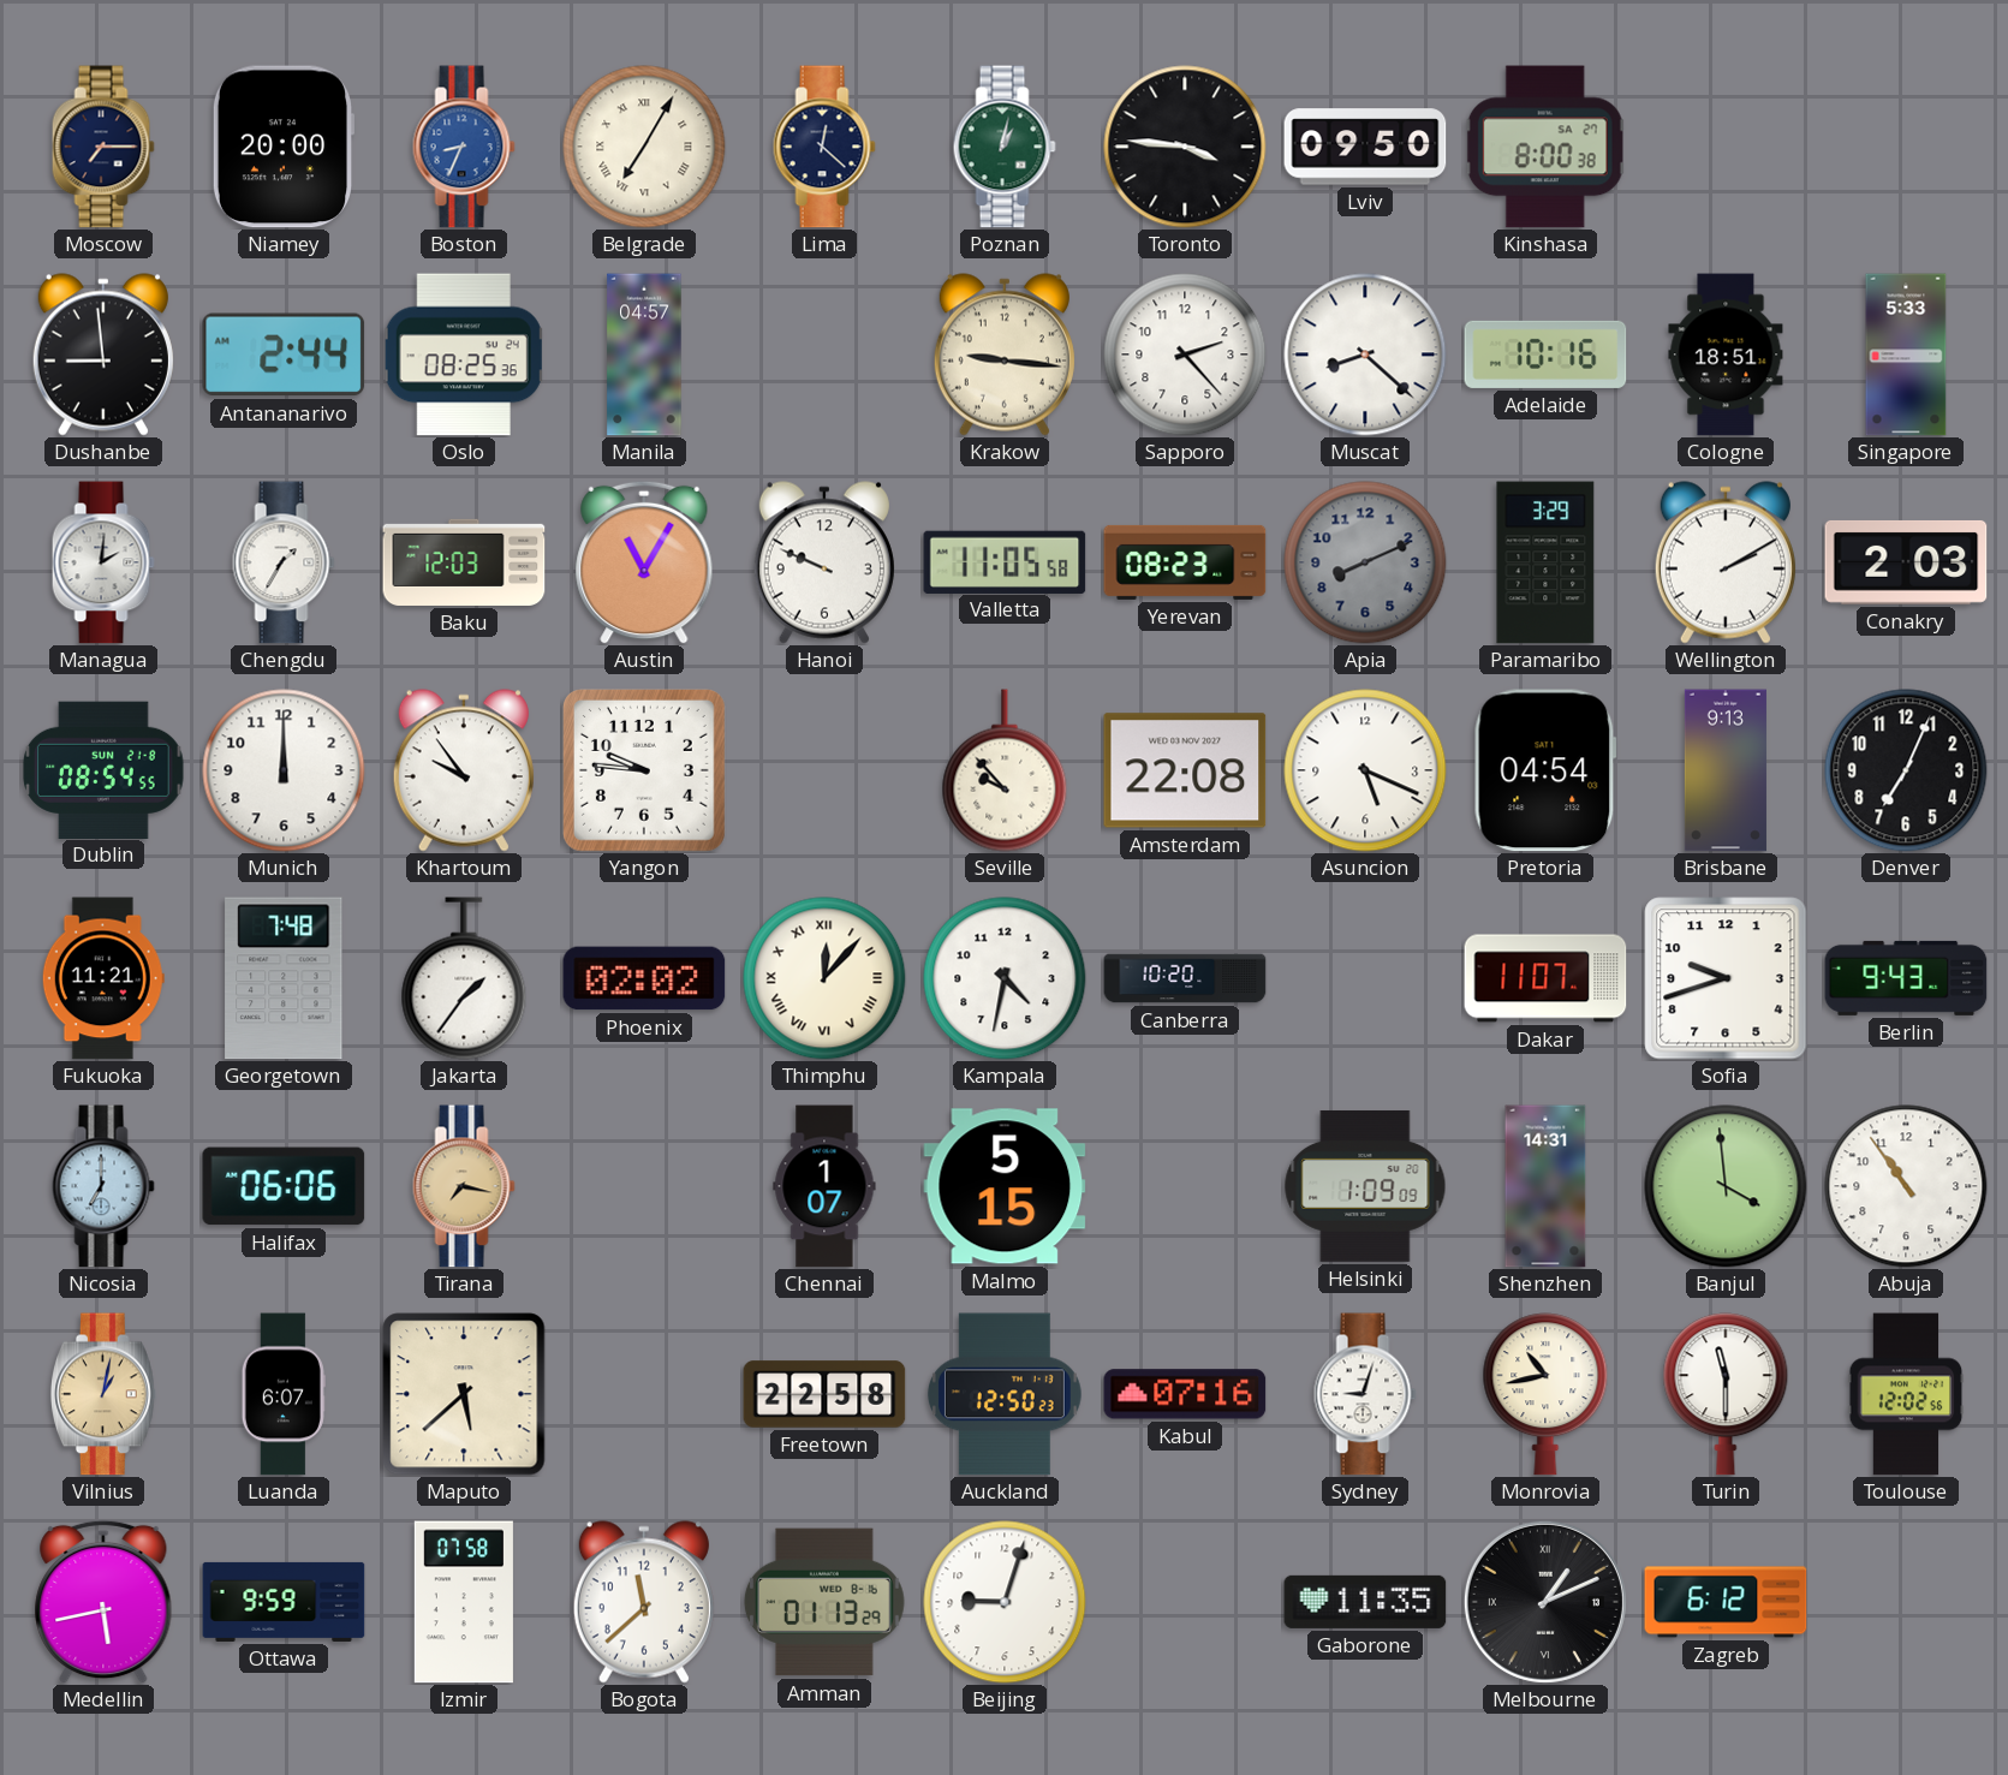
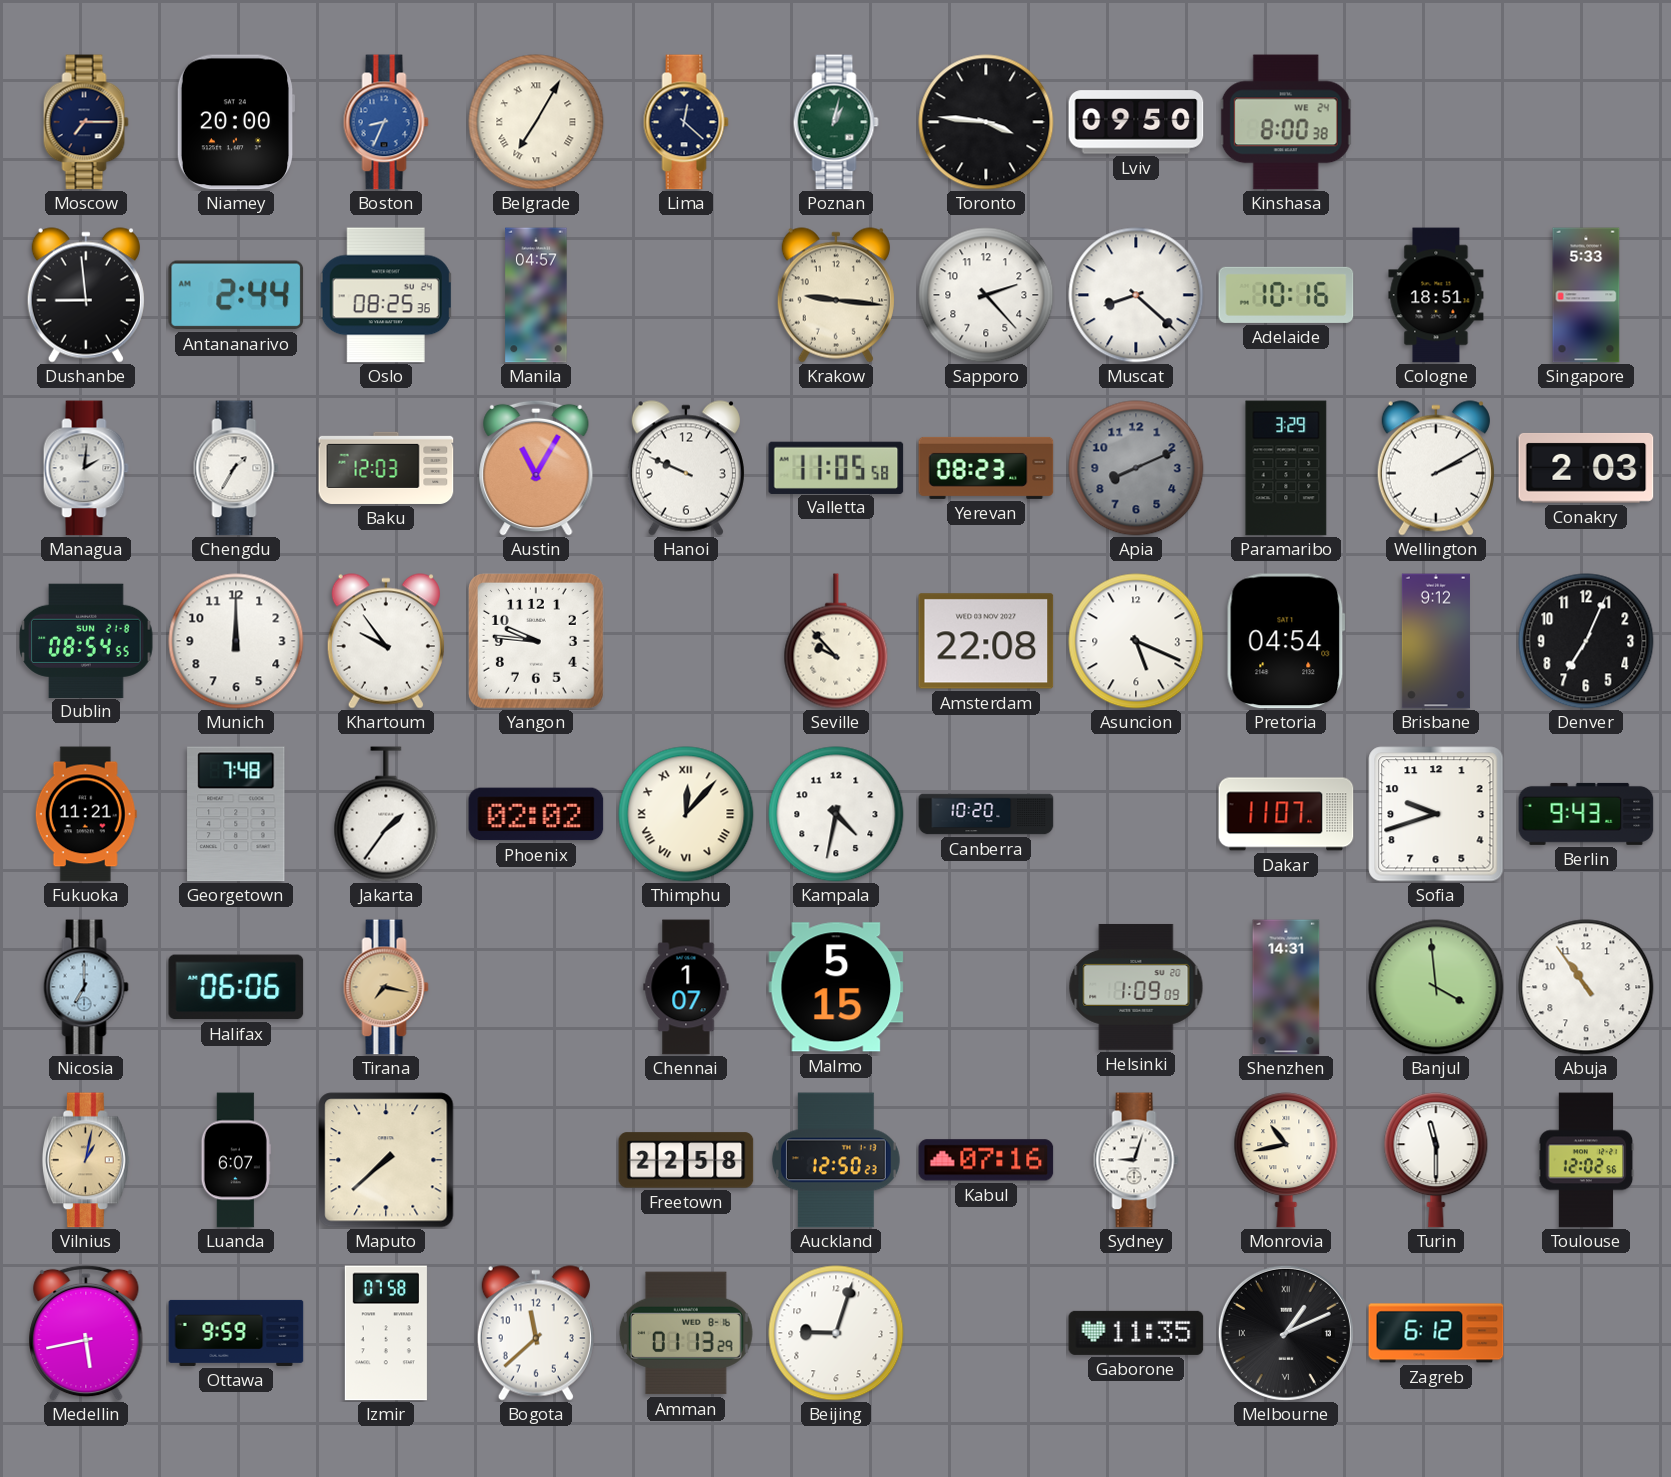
Kinshasa date: SA 27 -> WE 24
Brisbane: 9:13 -> 9:12
Maputo: 5:38 -> 7:38
